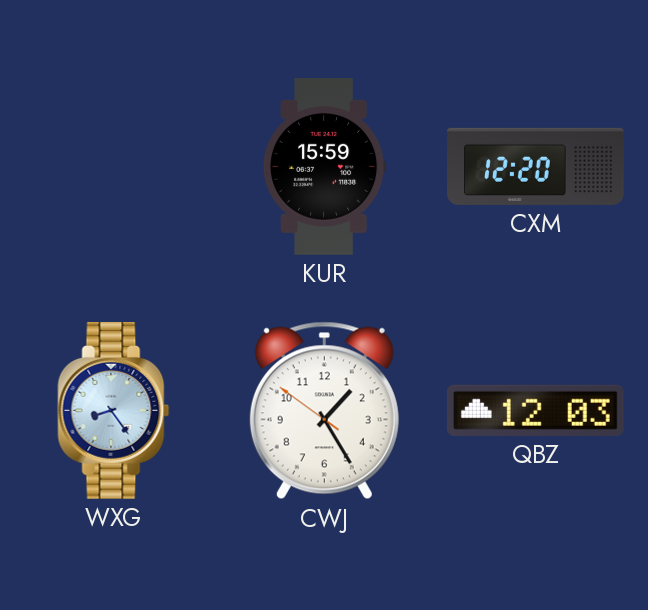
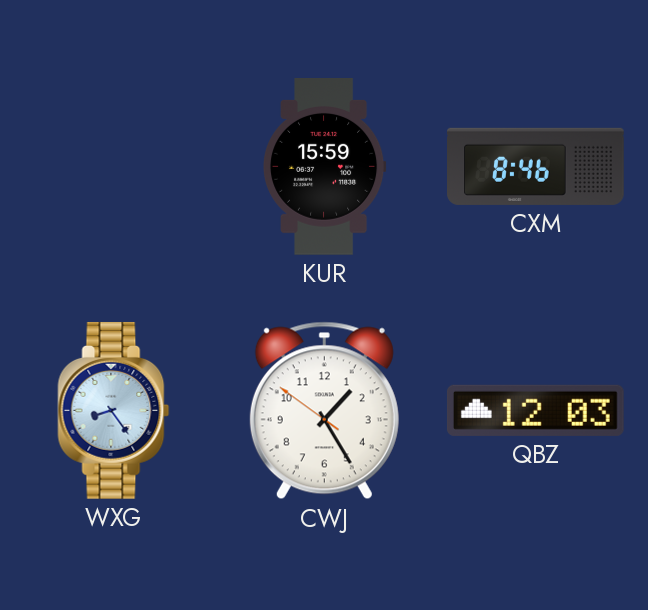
CXM: 12:20 -> 8:46
